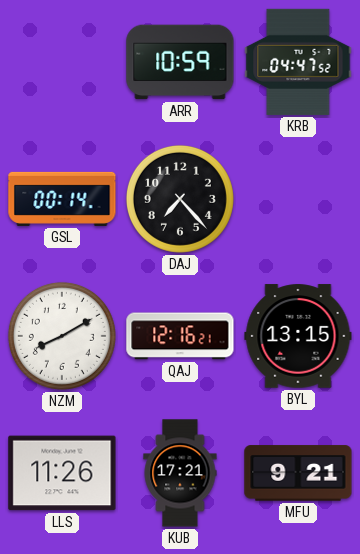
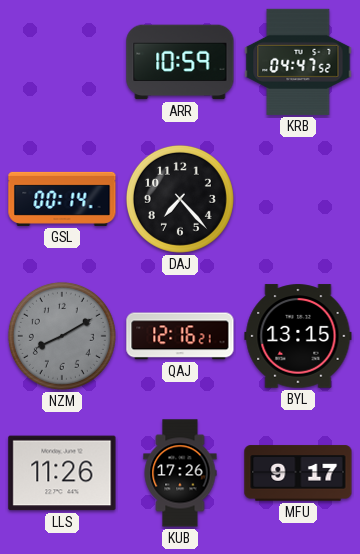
NZM dial: white -> grey
KUB: 17:21 -> 17:26
MFU: 9:21 -> 9:17
